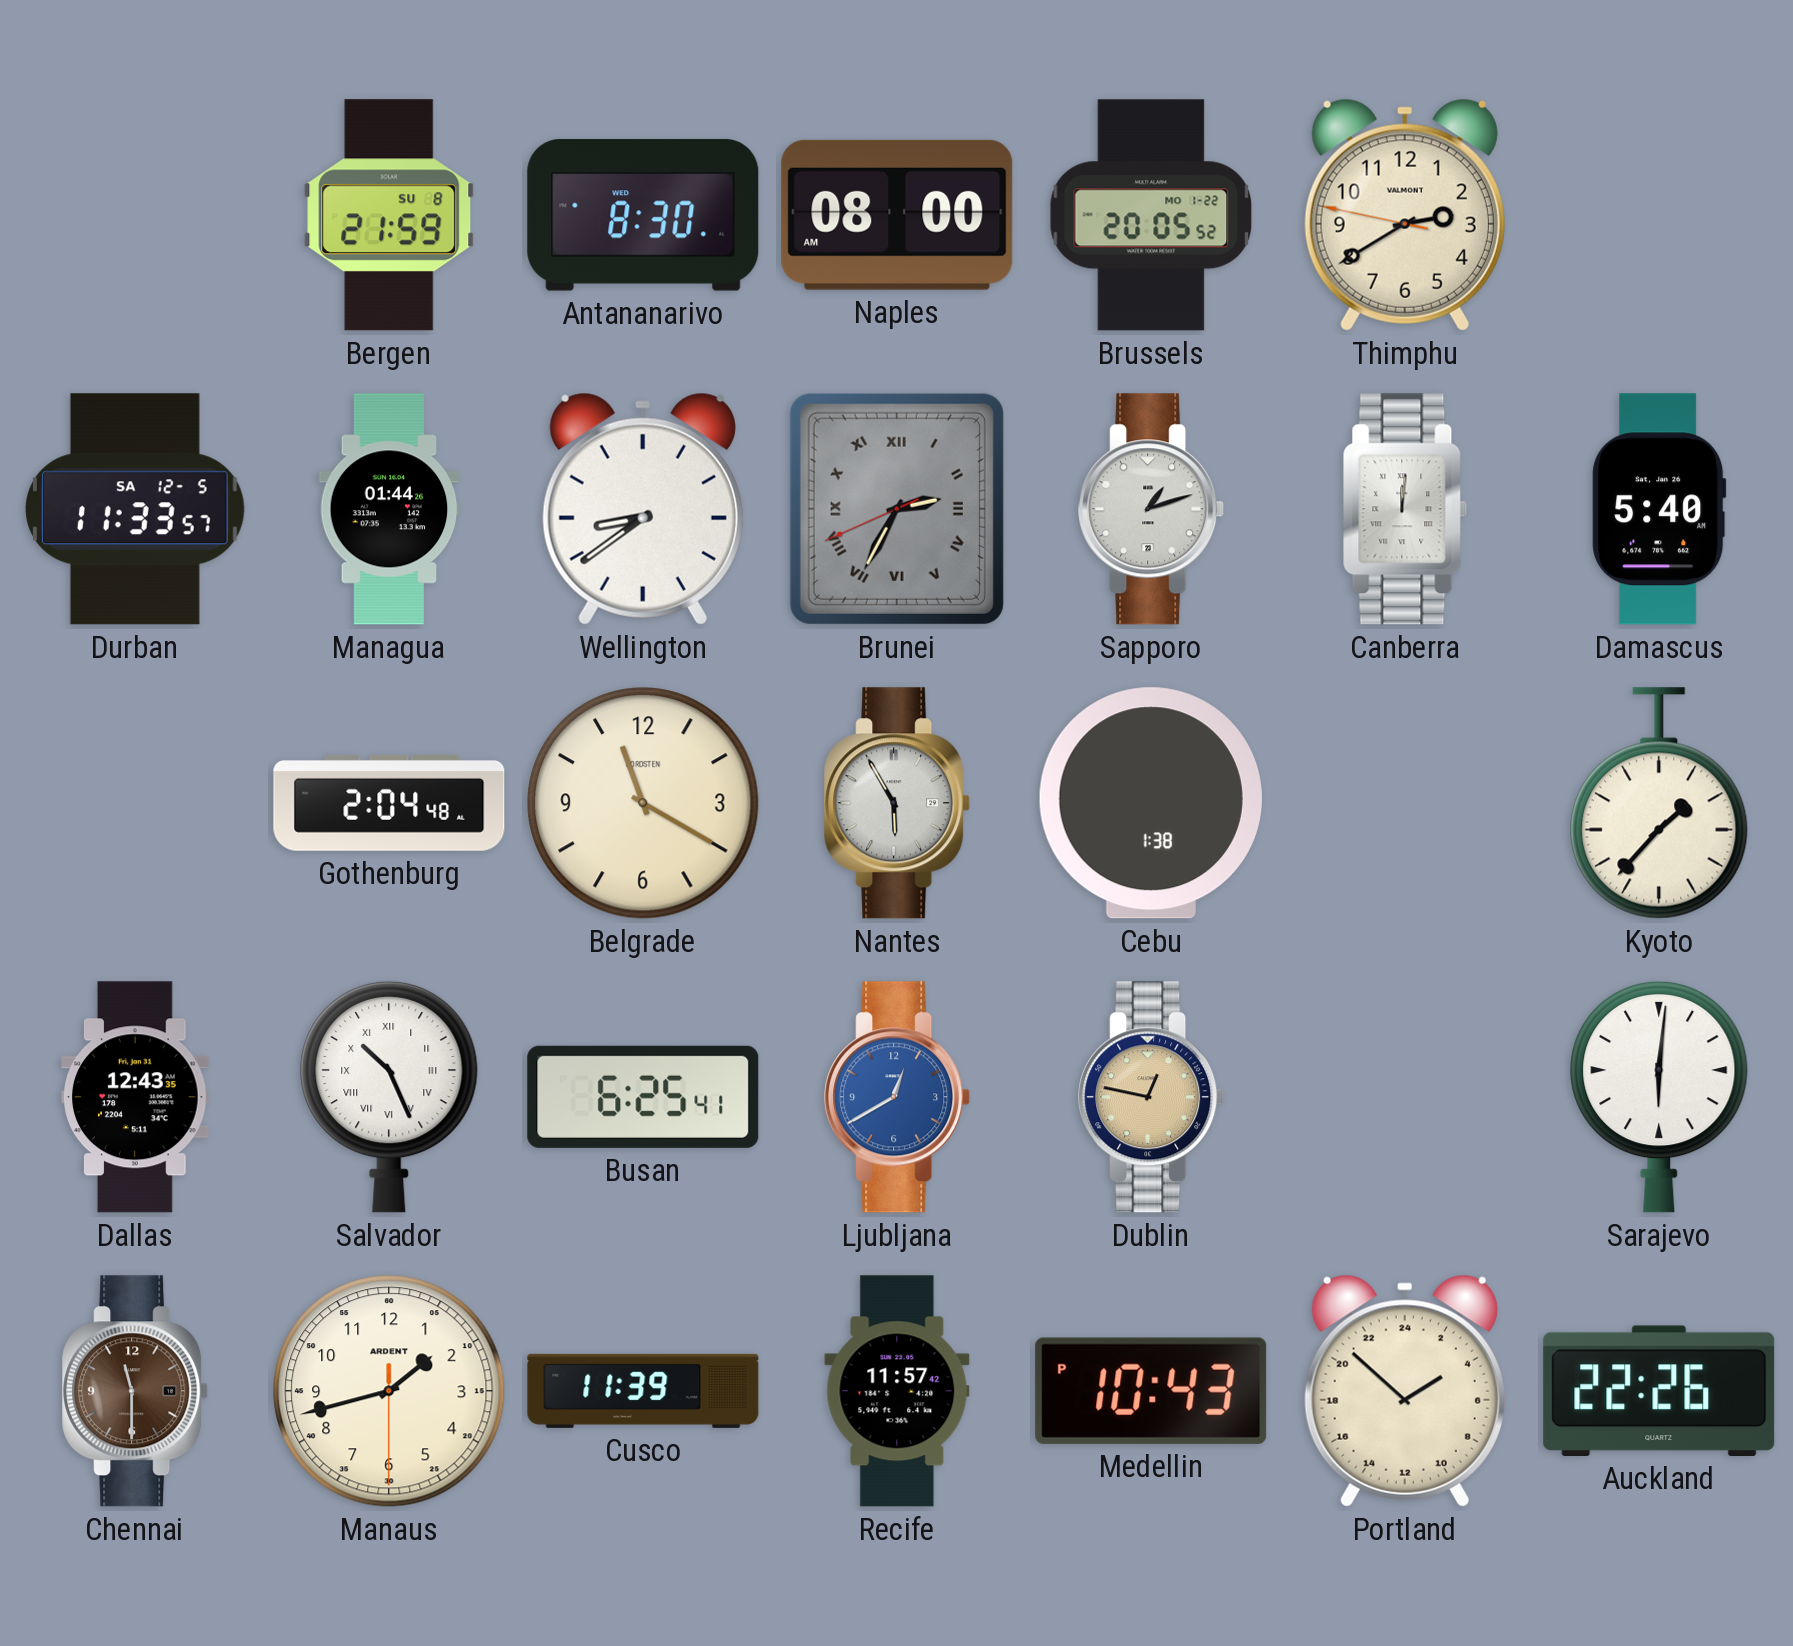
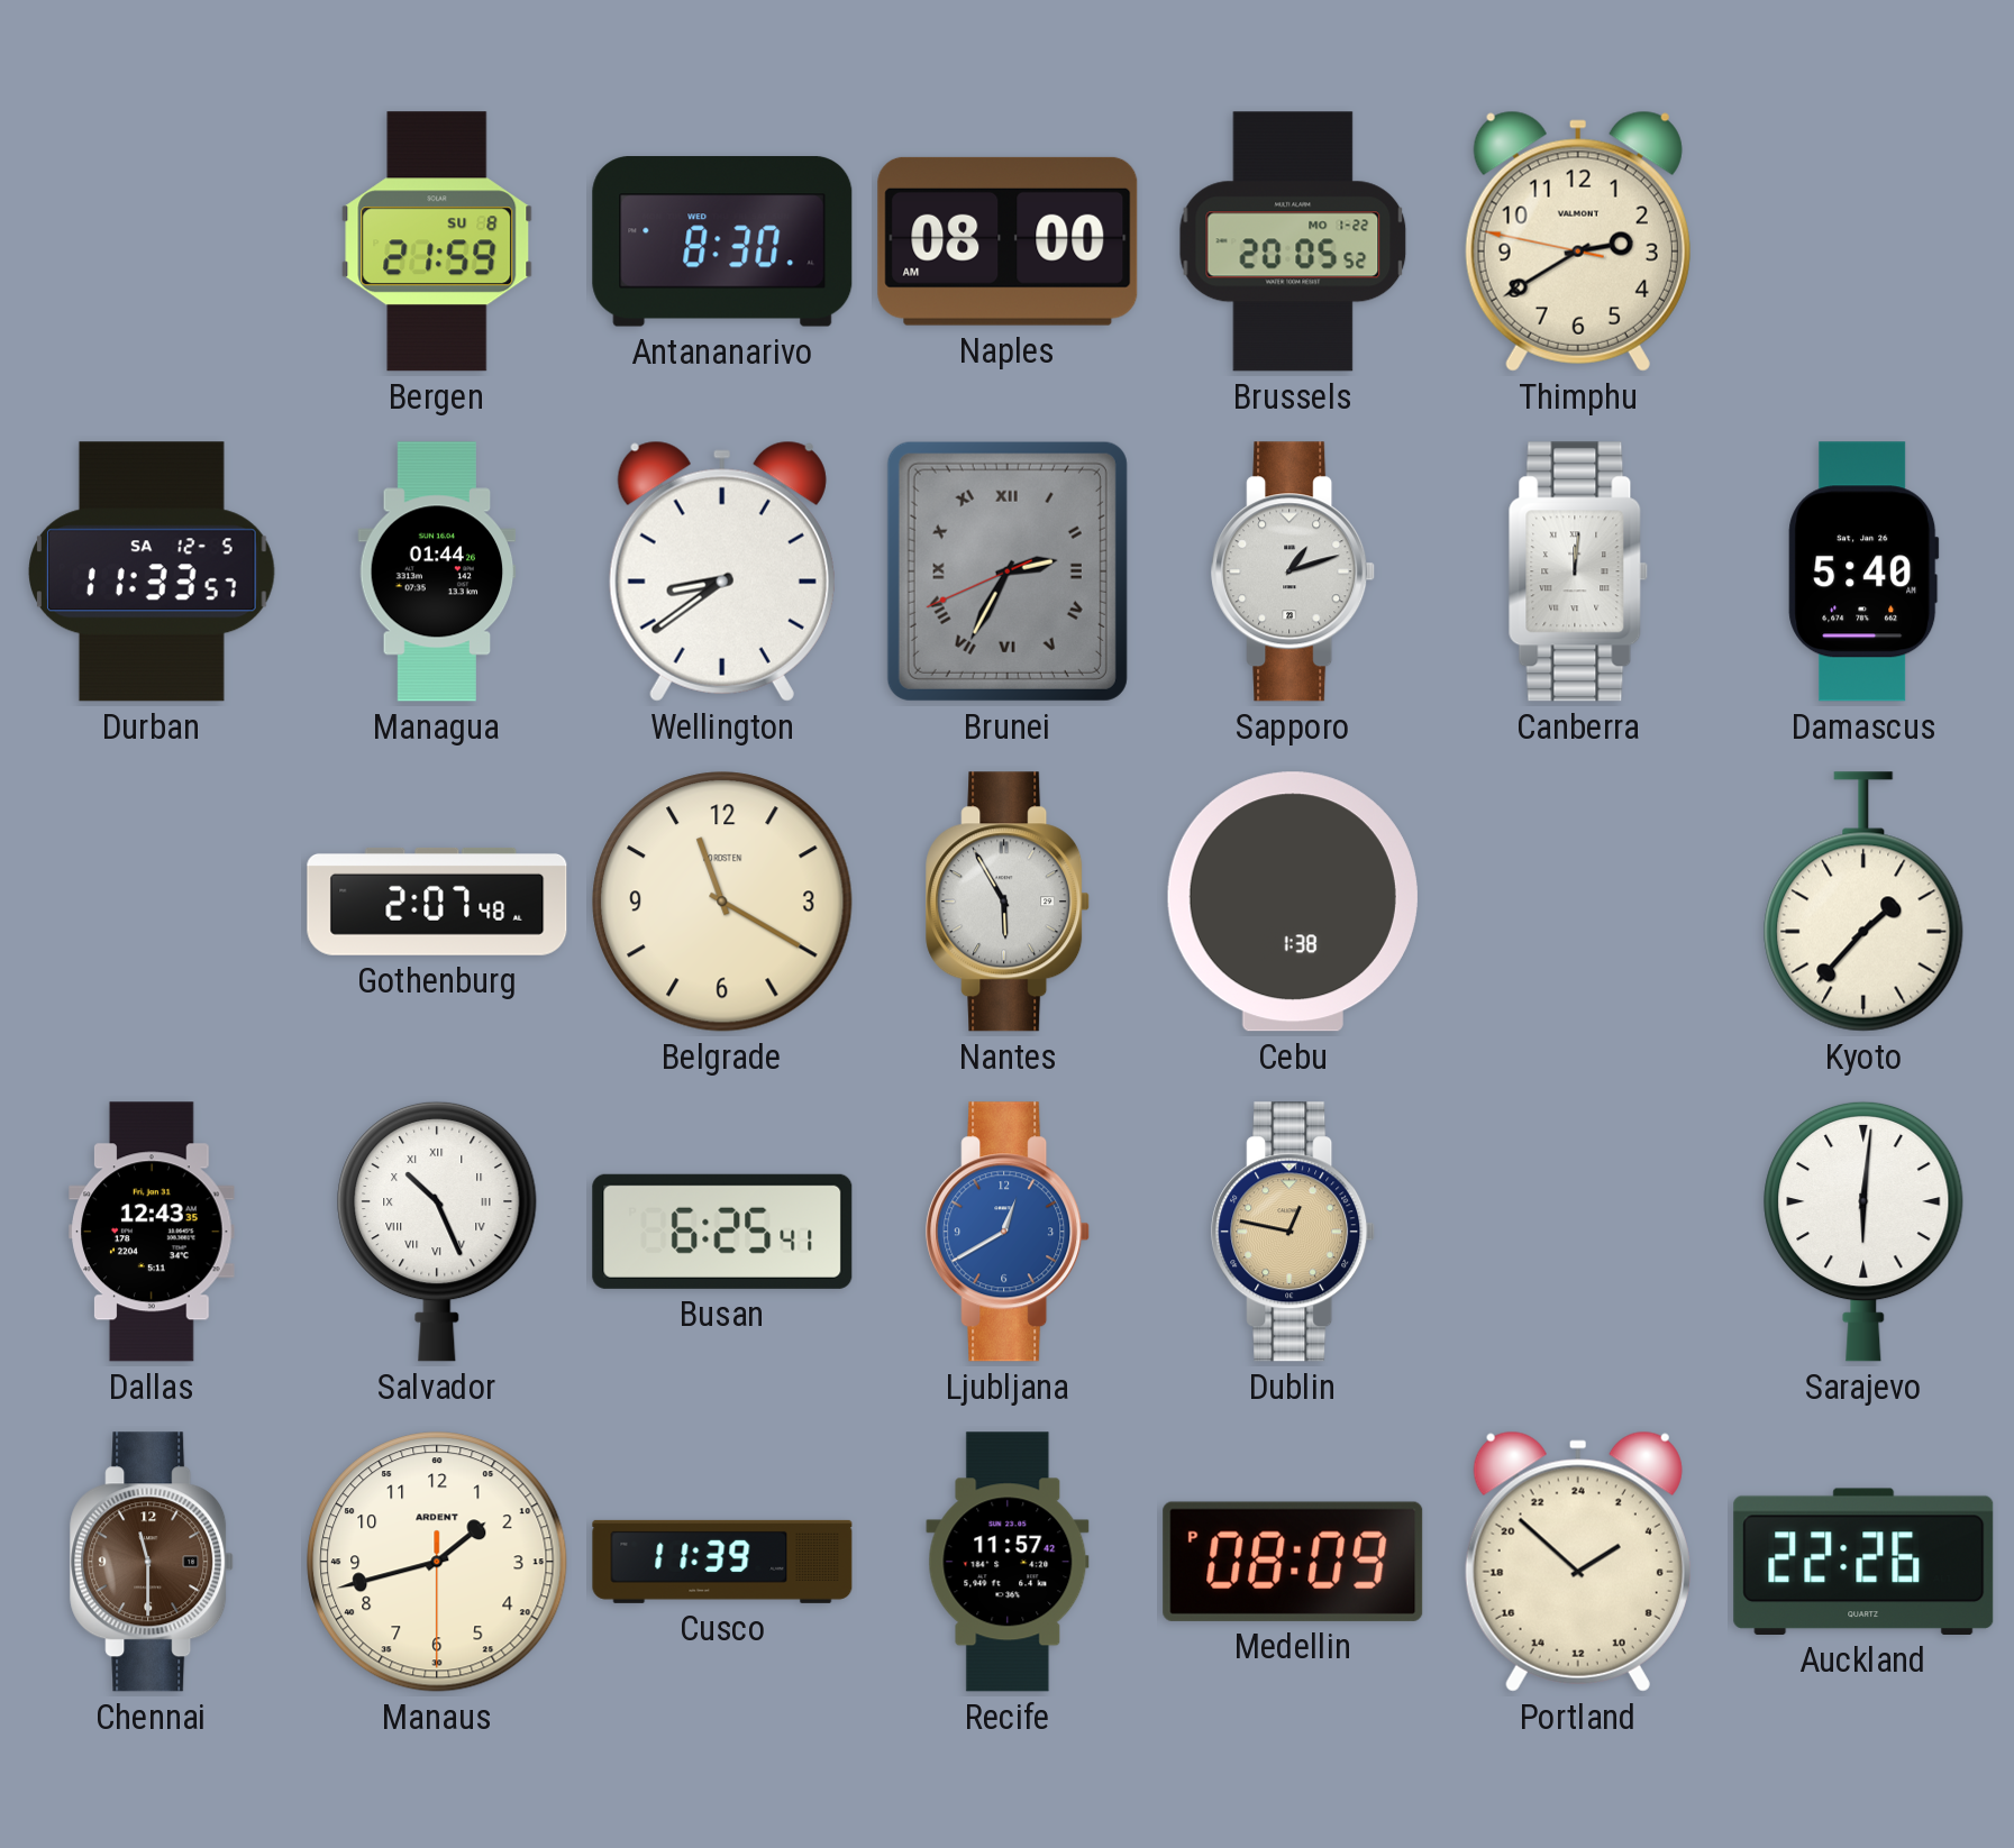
Gothenburg: 2:04 -> 2:07
Medellin: 10:43 -> 08:09
